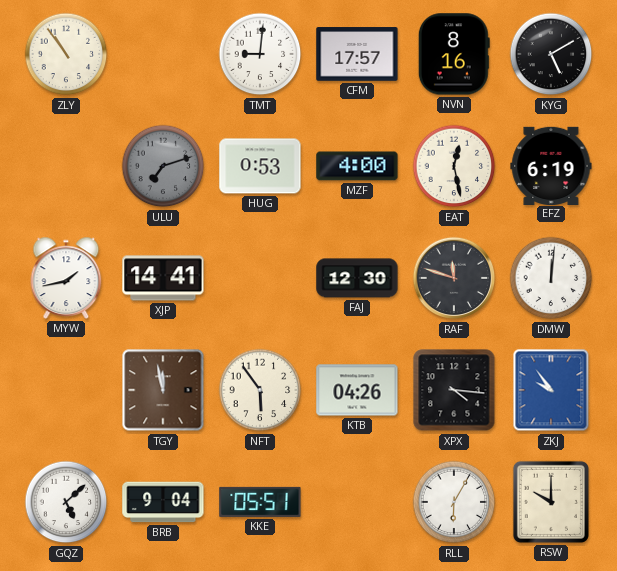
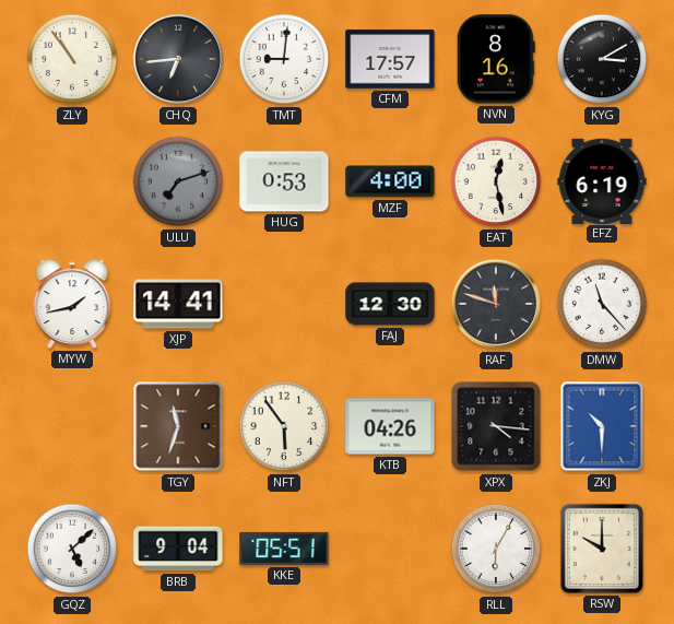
CHQ: none -> 6:44
KYG: 5:10 -> 3:10
DMW: 12:01 -> 11:23
TGY: 11:58 -> 11:33
ZKJ: 9:54 -> 10:30
